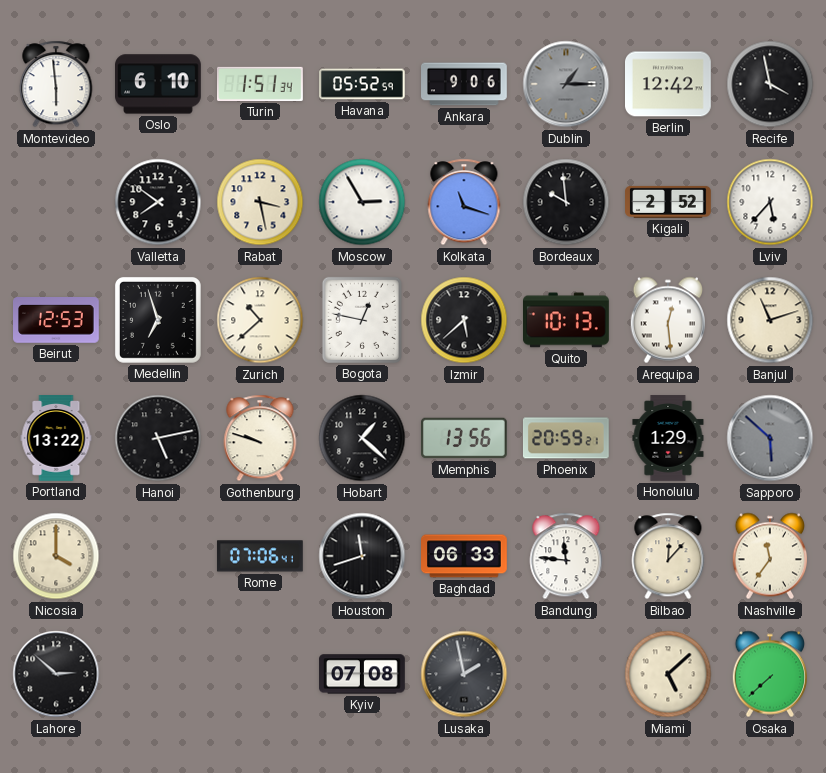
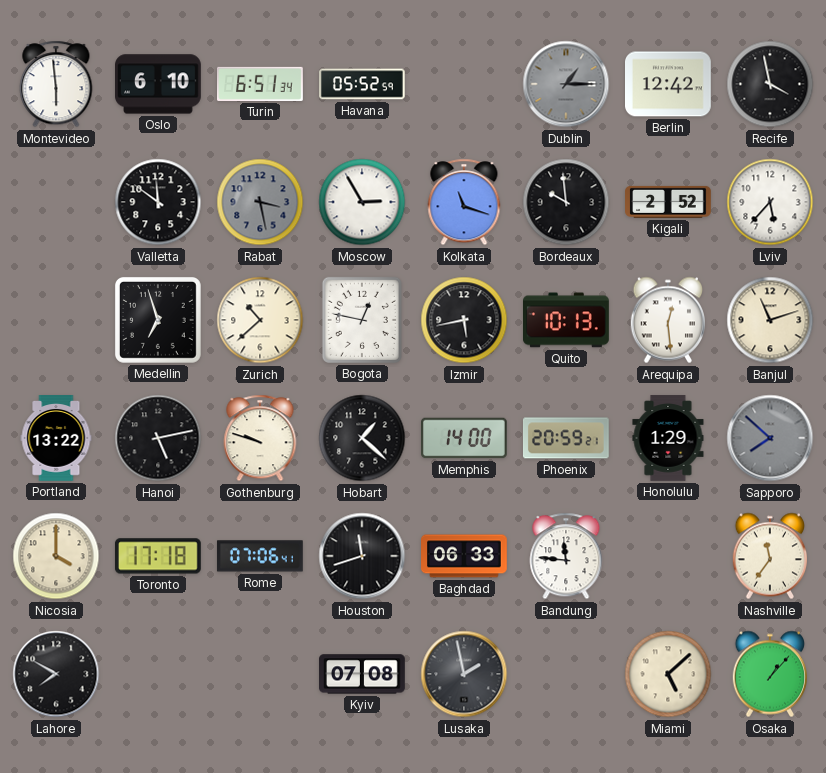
Turin: 1:51 -> 6:51
Ankara: 9:06 -> none
Valletta: 7:51 -> 11:51
Rabat dial: cream -> grey
Beirut: 12:53 -> none
Izmir: 5:38 -> 5:43
Memphis: 13:56 -> 14:00
Sapporo: 5:52 -> 7:52
Toronto: none -> 17:18
Bilbao: 12:07 -> none
Lahore: 2:52 -> 7:50
Osaka: 7:38 -> 1:07
